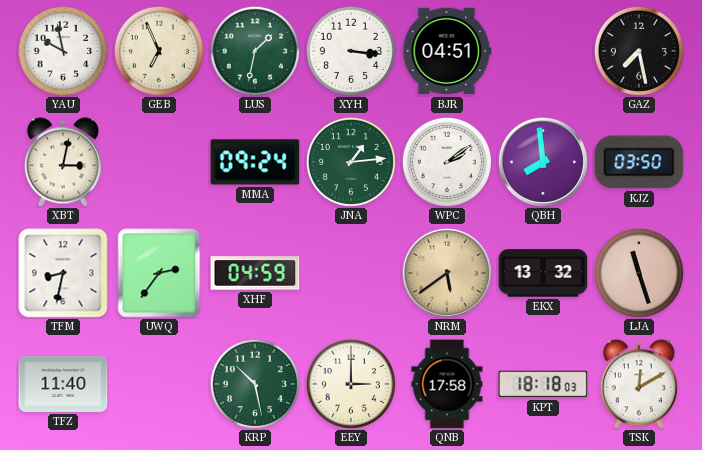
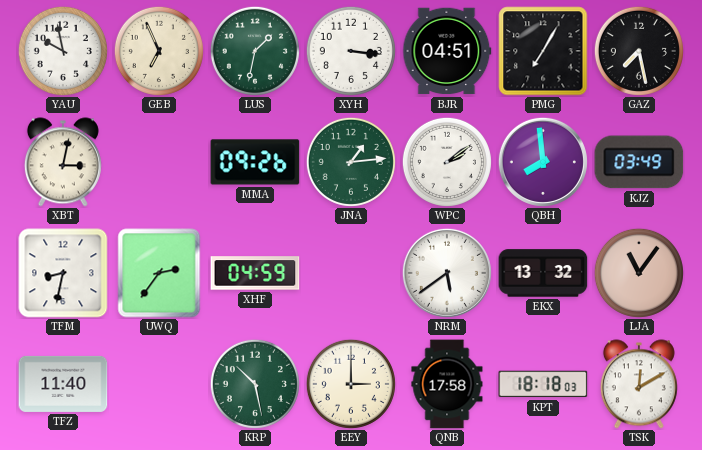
PMG: none -> 7:05
MMA: 09:24 -> 09:26
KJZ: 03:50 -> 03:49
NRM dial: champagne -> white
LJA: 11:27 -> 11:06
